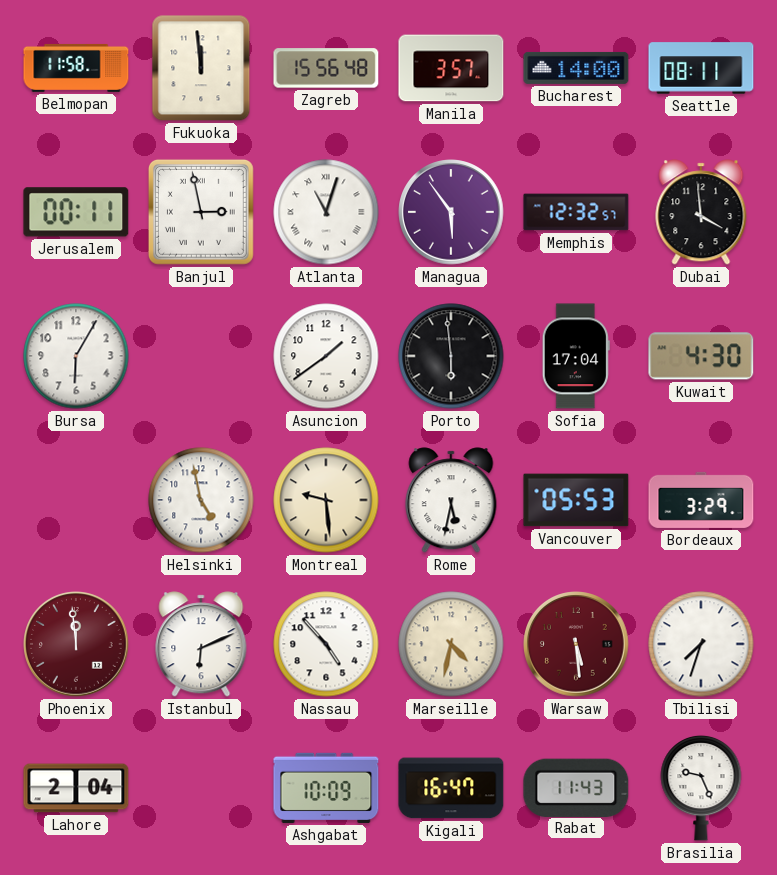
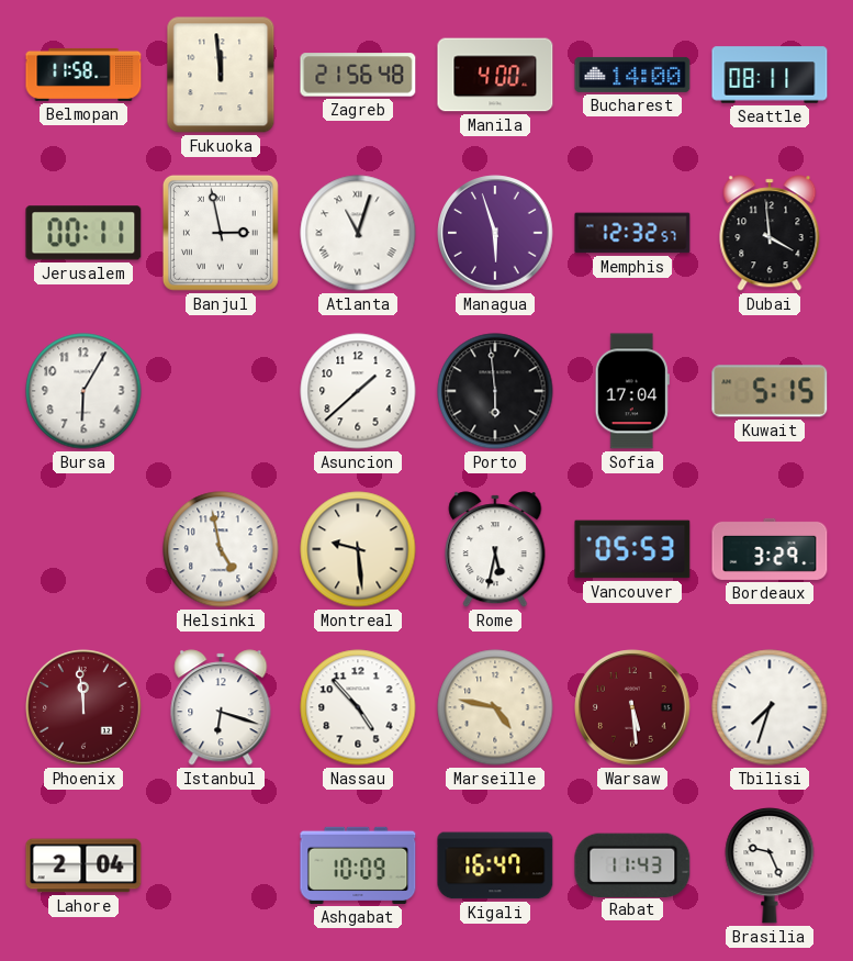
Zagreb: 15:56 -> 21:56
Manila: 3:57 -> 4:00
Managua: 5:54 -> 5:57
Asuncion: 1:39 -> 1:38
Kuwait: 4:30 -> 5:15
Istanbul: 6:11 -> 6:18
Marseille: 4:32 -> 4:47
